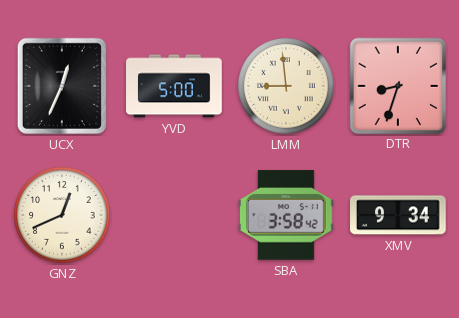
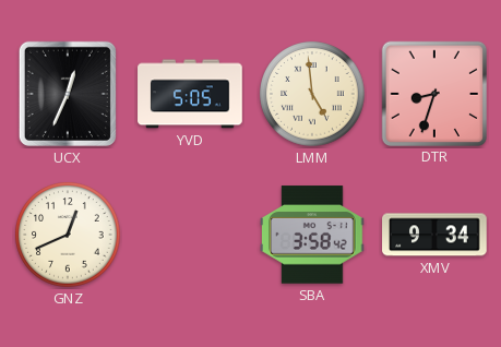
YVD: 5:00 -> 5:05
LMM: 8:59 -> 4:59
